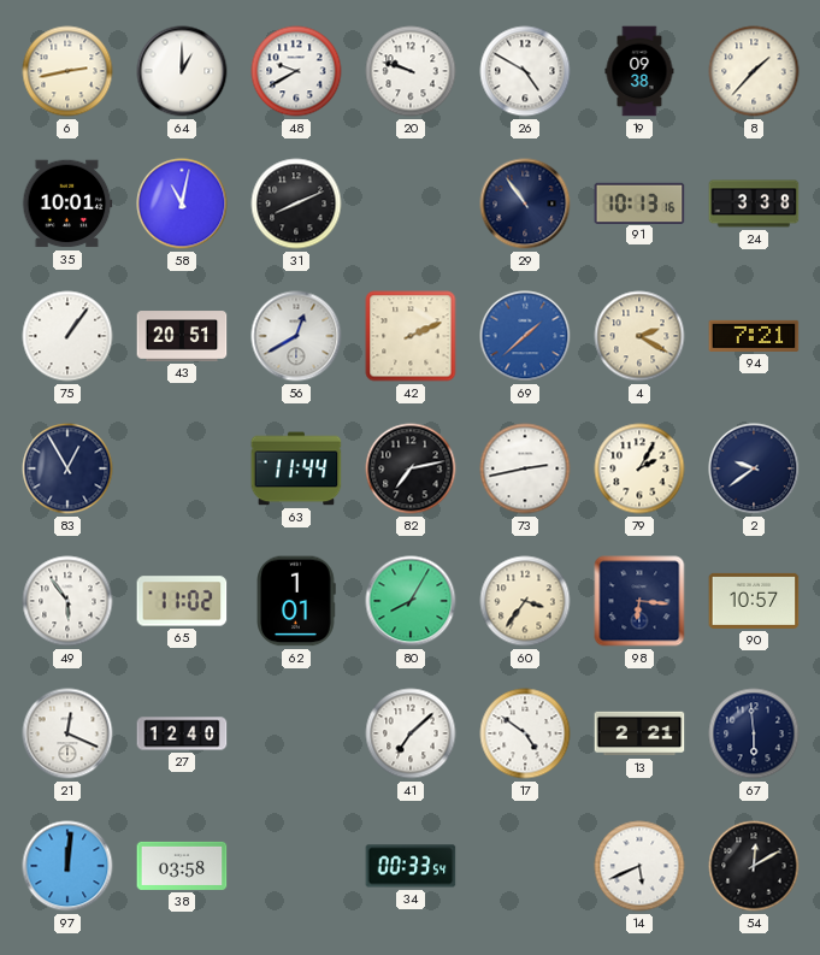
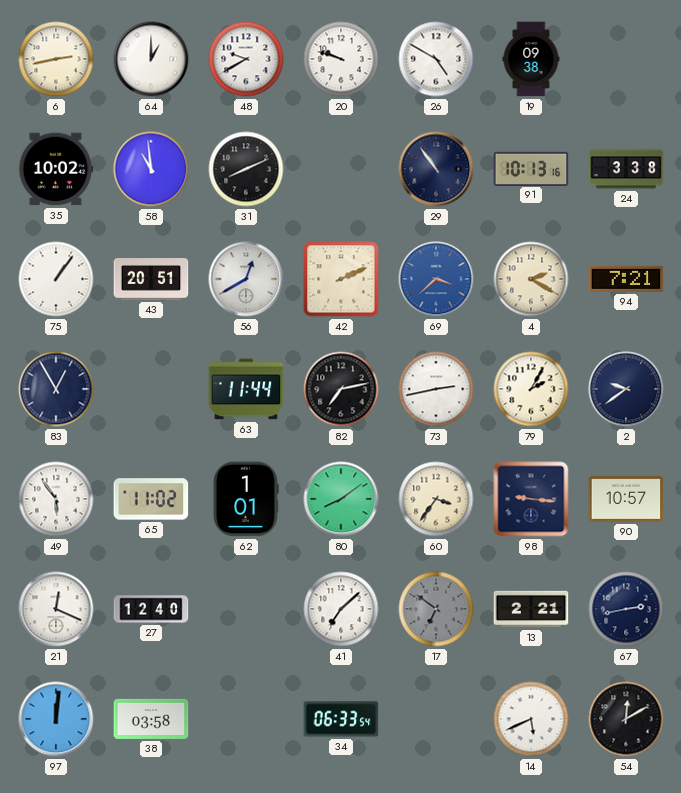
8: 1:37 -> none
35: 10:01 -> 10:02
58: 11:02 -> 10:59
69: 1:38 -> 3:38
80: 8:05 -> 8:09
98: 6:16 -> 9:16
17: 4:51 -> 6:51
17 dial: white -> grey
67: 5:59 -> 2:43
34: 00:33 -> 06:33
